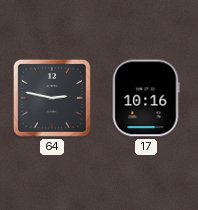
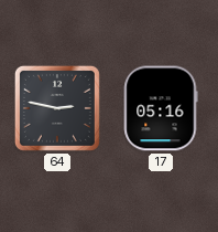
17: 10:16 -> 05:16
